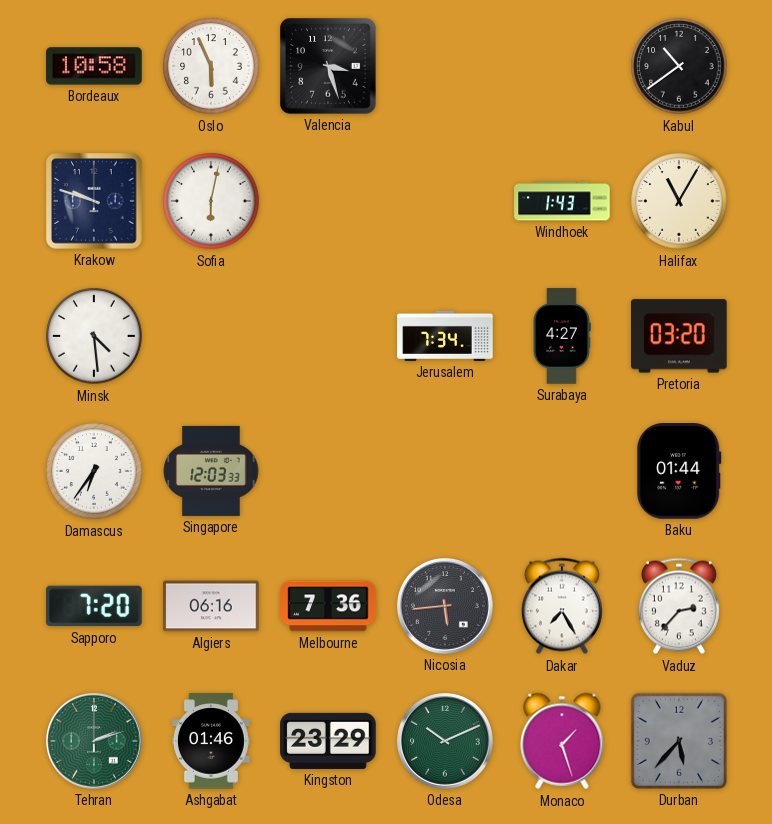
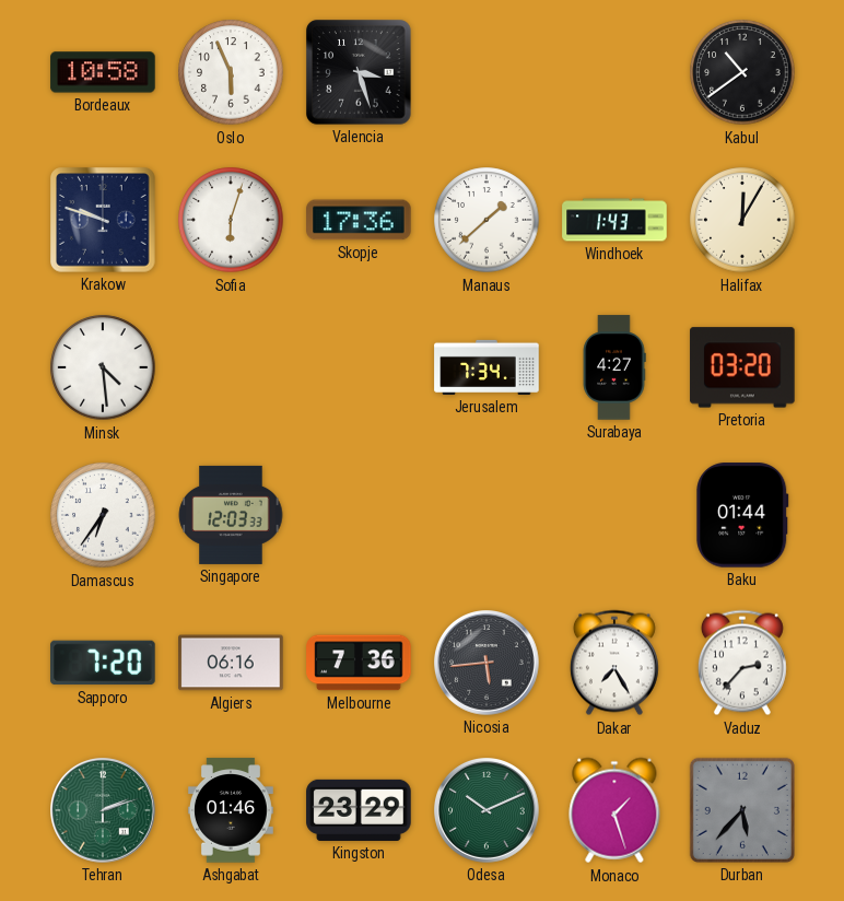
Sofia: 6:02 -> 6:03
Skopje: none -> 17:36
Manaus: none -> 1:38
Halifax: 11:05 -> 12:05
